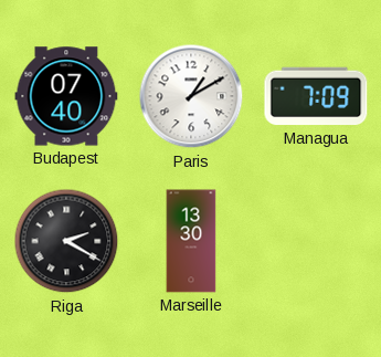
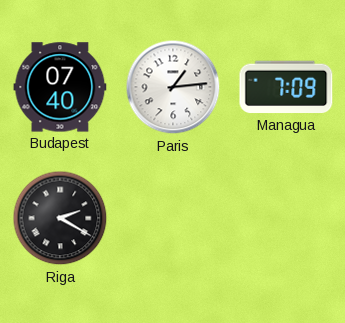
Paris: 1:10 -> 1:14
Marseille: 13:30 -> none
